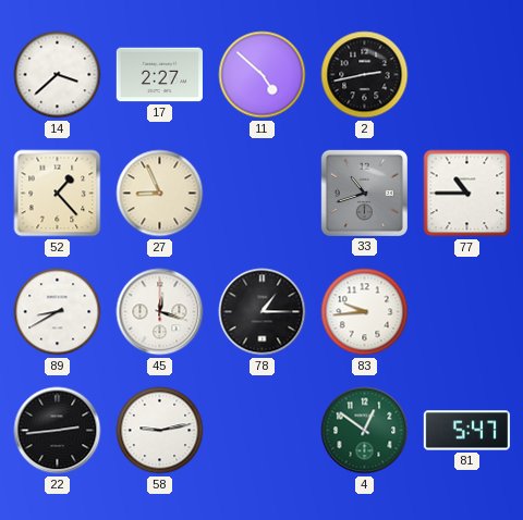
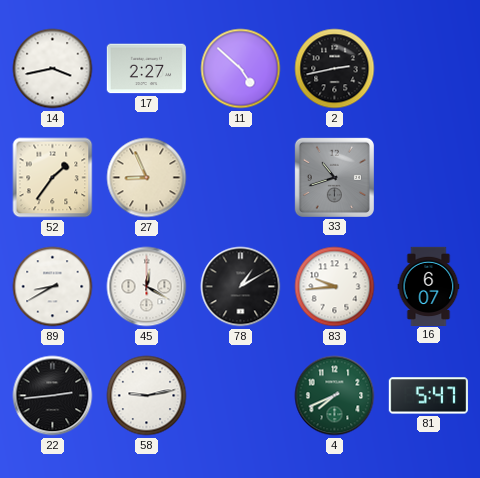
14: 3:38 -> 3:43
52: 1:23 -> 1:36
77: 10:45 -> none
45: 12:18 -> 12:20
78: 1:15 -> 1:10
16: none -> 6:07
4: 12:51 -> 7:41
